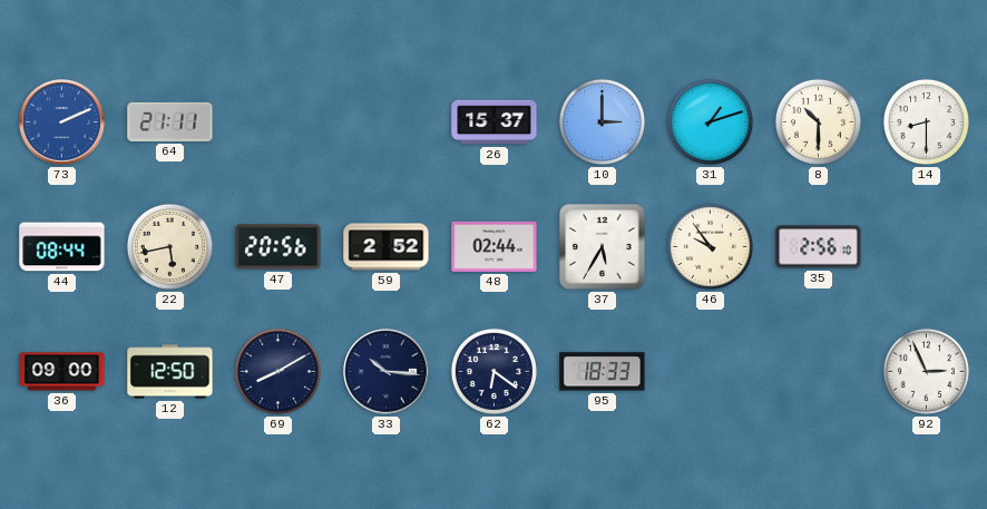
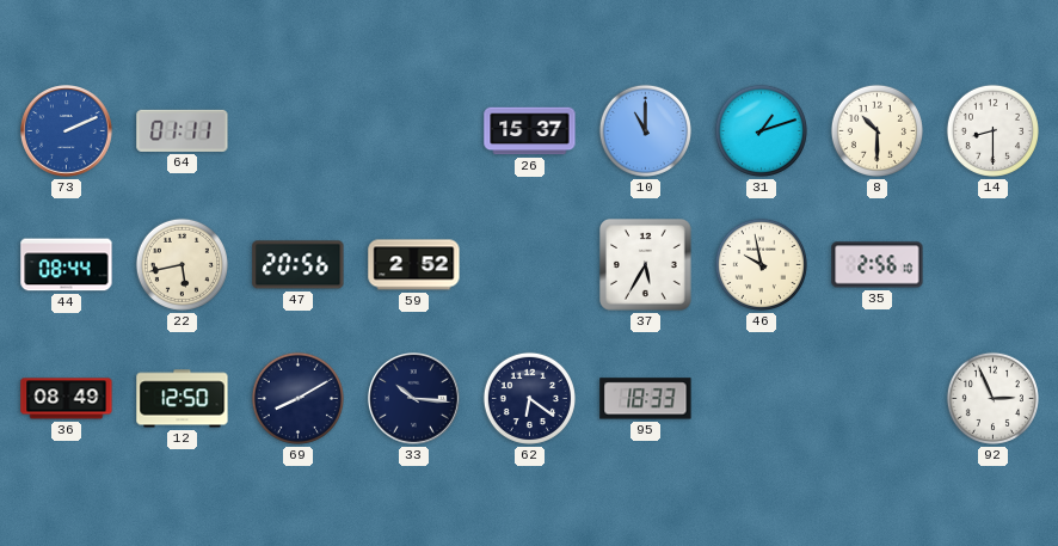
64: 21:11 -> 01:11
10: 3:00 -> 11:00
48: 02:44 -> none
46: 9:54 -> 9:58
36: 09:00 -> 08:49
